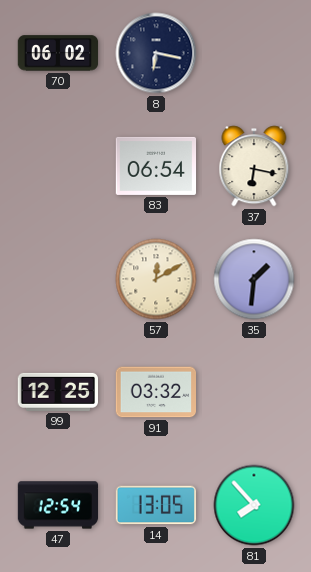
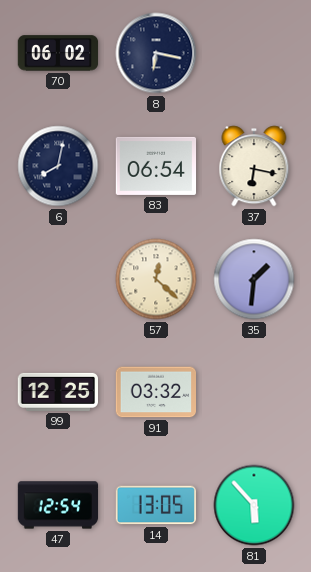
6: none -> 8:02
57: 12:10 -> 12:22
81: 7:53 -> 5:53
